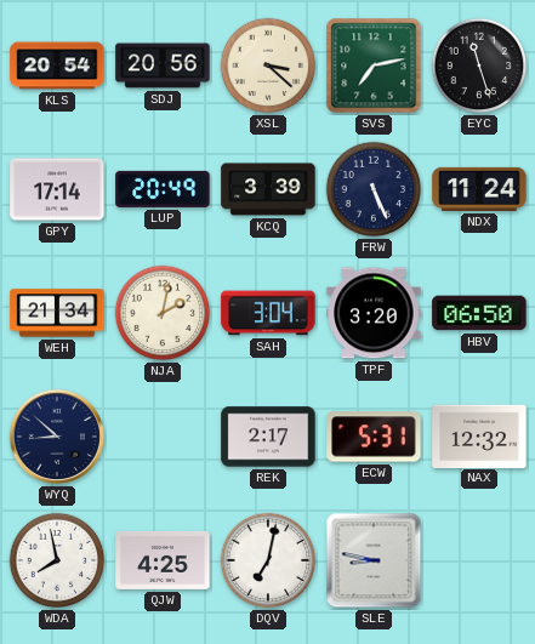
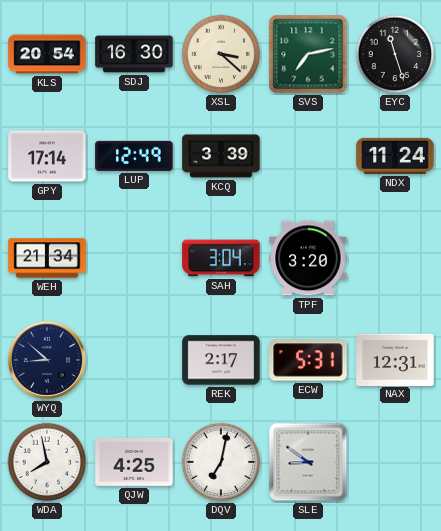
SDJ: 20:56 -> 16:30
LUP: 20:49 -> 12:49
FRW: 5:26 -> none
NJA: 2:02 -> none
HBV: 06:50 -> none
NAX: 12:32 -> 12:31
SLE: 8:47 -> 8:51
